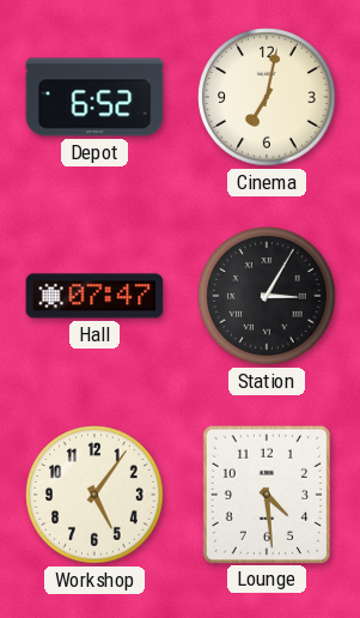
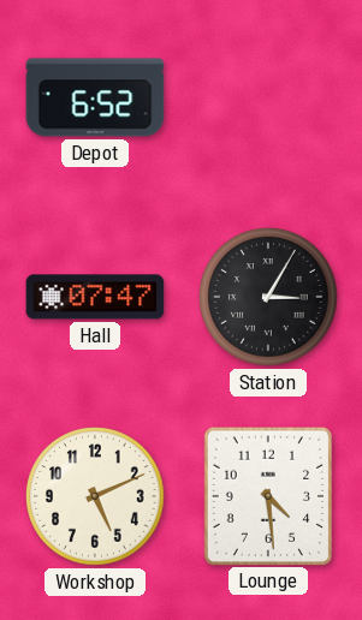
Cinema: 7:02 -> none
Workshop: 5:06 -> 5:11
